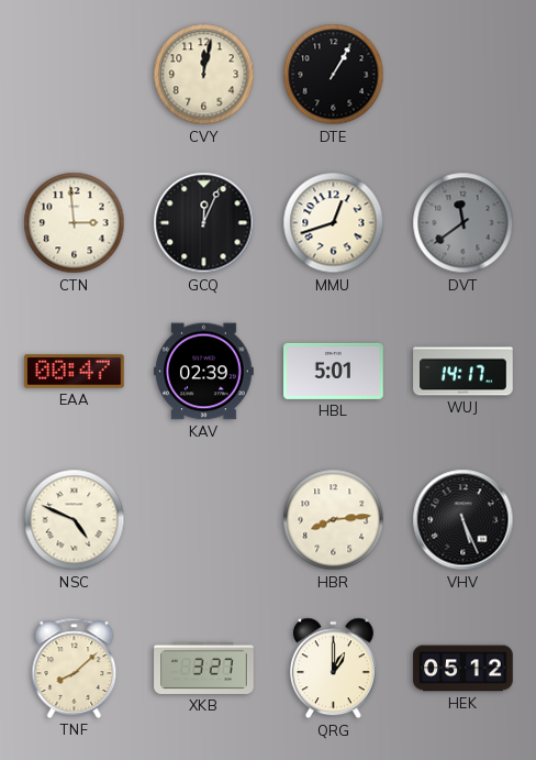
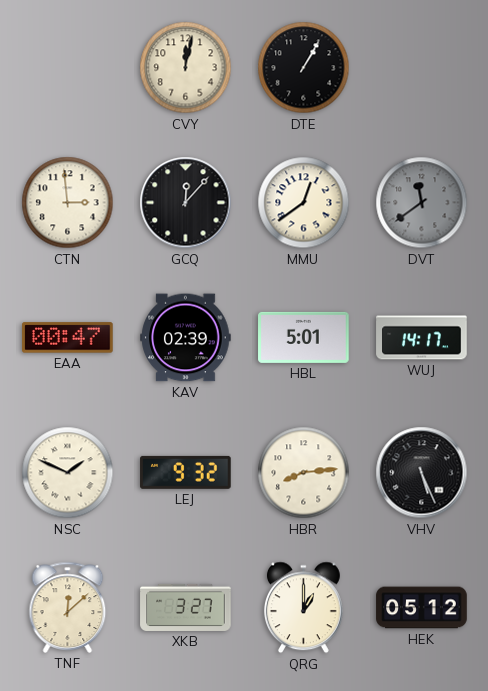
GCQ: 12:04 -> 12:07
MMU: 12:42 -> 12:39
NSC: 4:49 -> 1:49
LEJ: none -> 9:32
TNF: 8:08 -> 12:08
